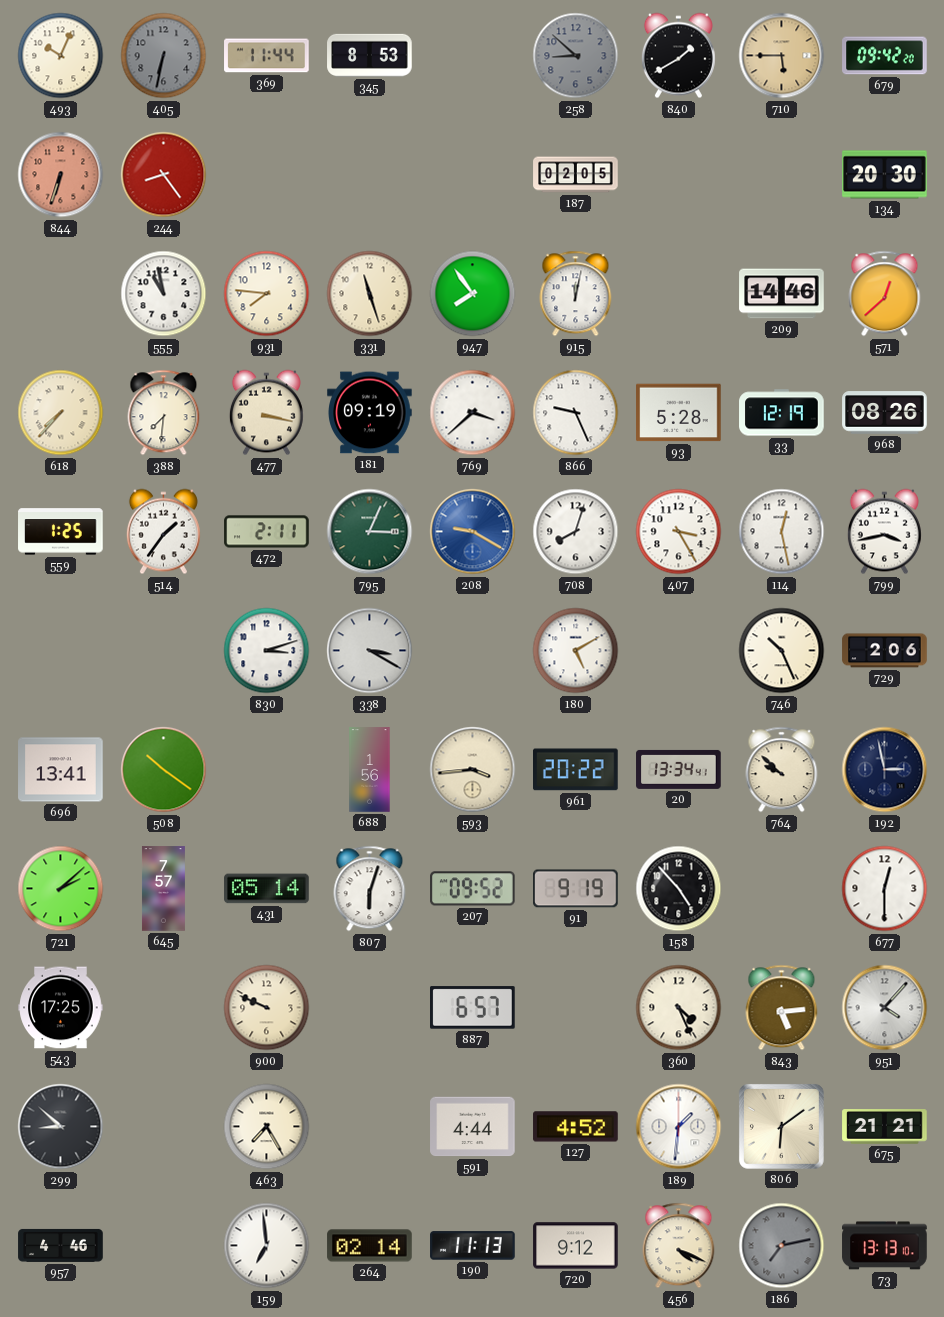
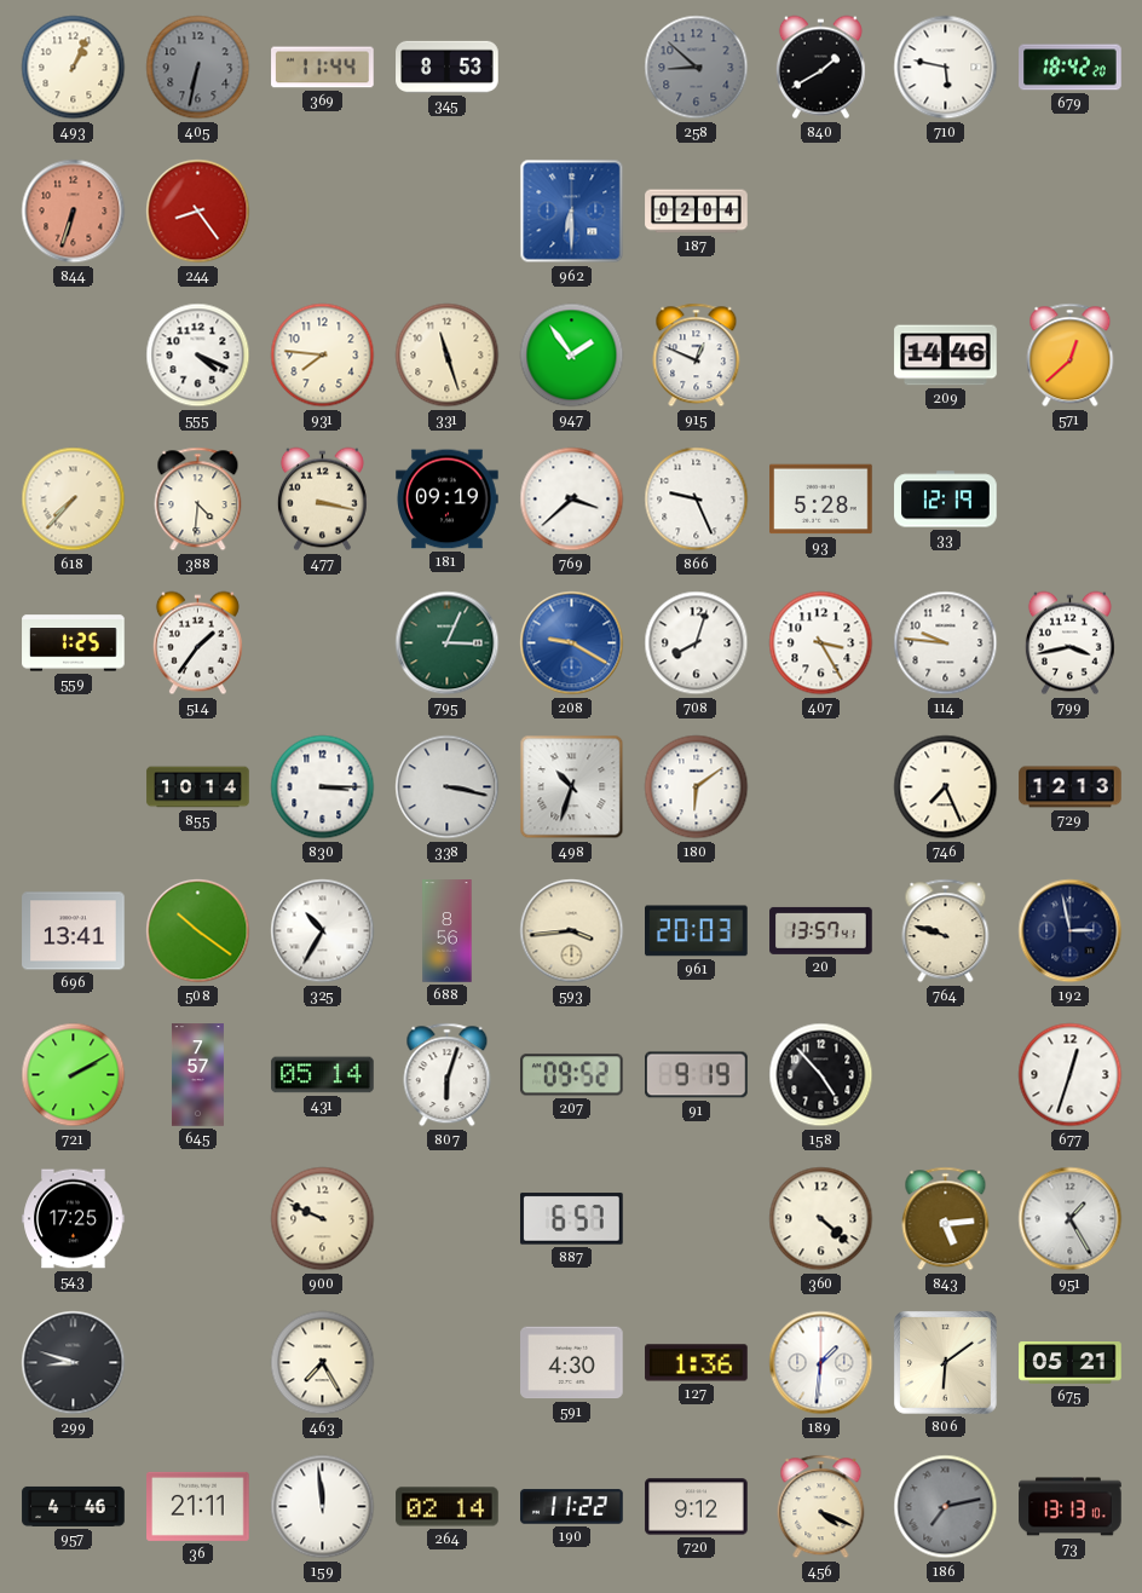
493: 10:04 -> 1:04
710: 5:45 -> 5:47
710 dial: champagne -> white
679: 09:42 -> 18:42
962: none -> 6:30
187: 02:05 -> 02:04
134: 20:30 -> none
555: 10:58 -> 4:19
947: 7:54 -> 1:54
915: 12:02 -> 12:49
388: 7:31 -> 4:31
968: 08:26 -> none
472: 2:11 -> none
114: 12:28 -> 9:46
855: none -> 10:14
830: 3:12 -> 3:15
338: 3:20 -> 3:17
498: none -> 10:33
180: 5:10 -> 6:09
746: 10:26 -> 7:26
729: 2:06 -> 12:13
325: none -> 10:35
688: 1:56 -> 8:56
961: 20:22 -> 20:03
20: 13:34 -> 13:57
764: 9:52 -> 9:48
721: 2:08 -> 2:10
677: 12:30 -> 12:33
360: 4:26 -> 4:22
951: 4:07 -> 1:25
299: 8:52 -> 8:48
591: 4:44 -> 4:30
127: 4:52 -> 1:36
675: 21:21 -> 05:21
36: none -> 21:11
159: 6:59 -> 11:59
190: 11:13 -> 11:22
